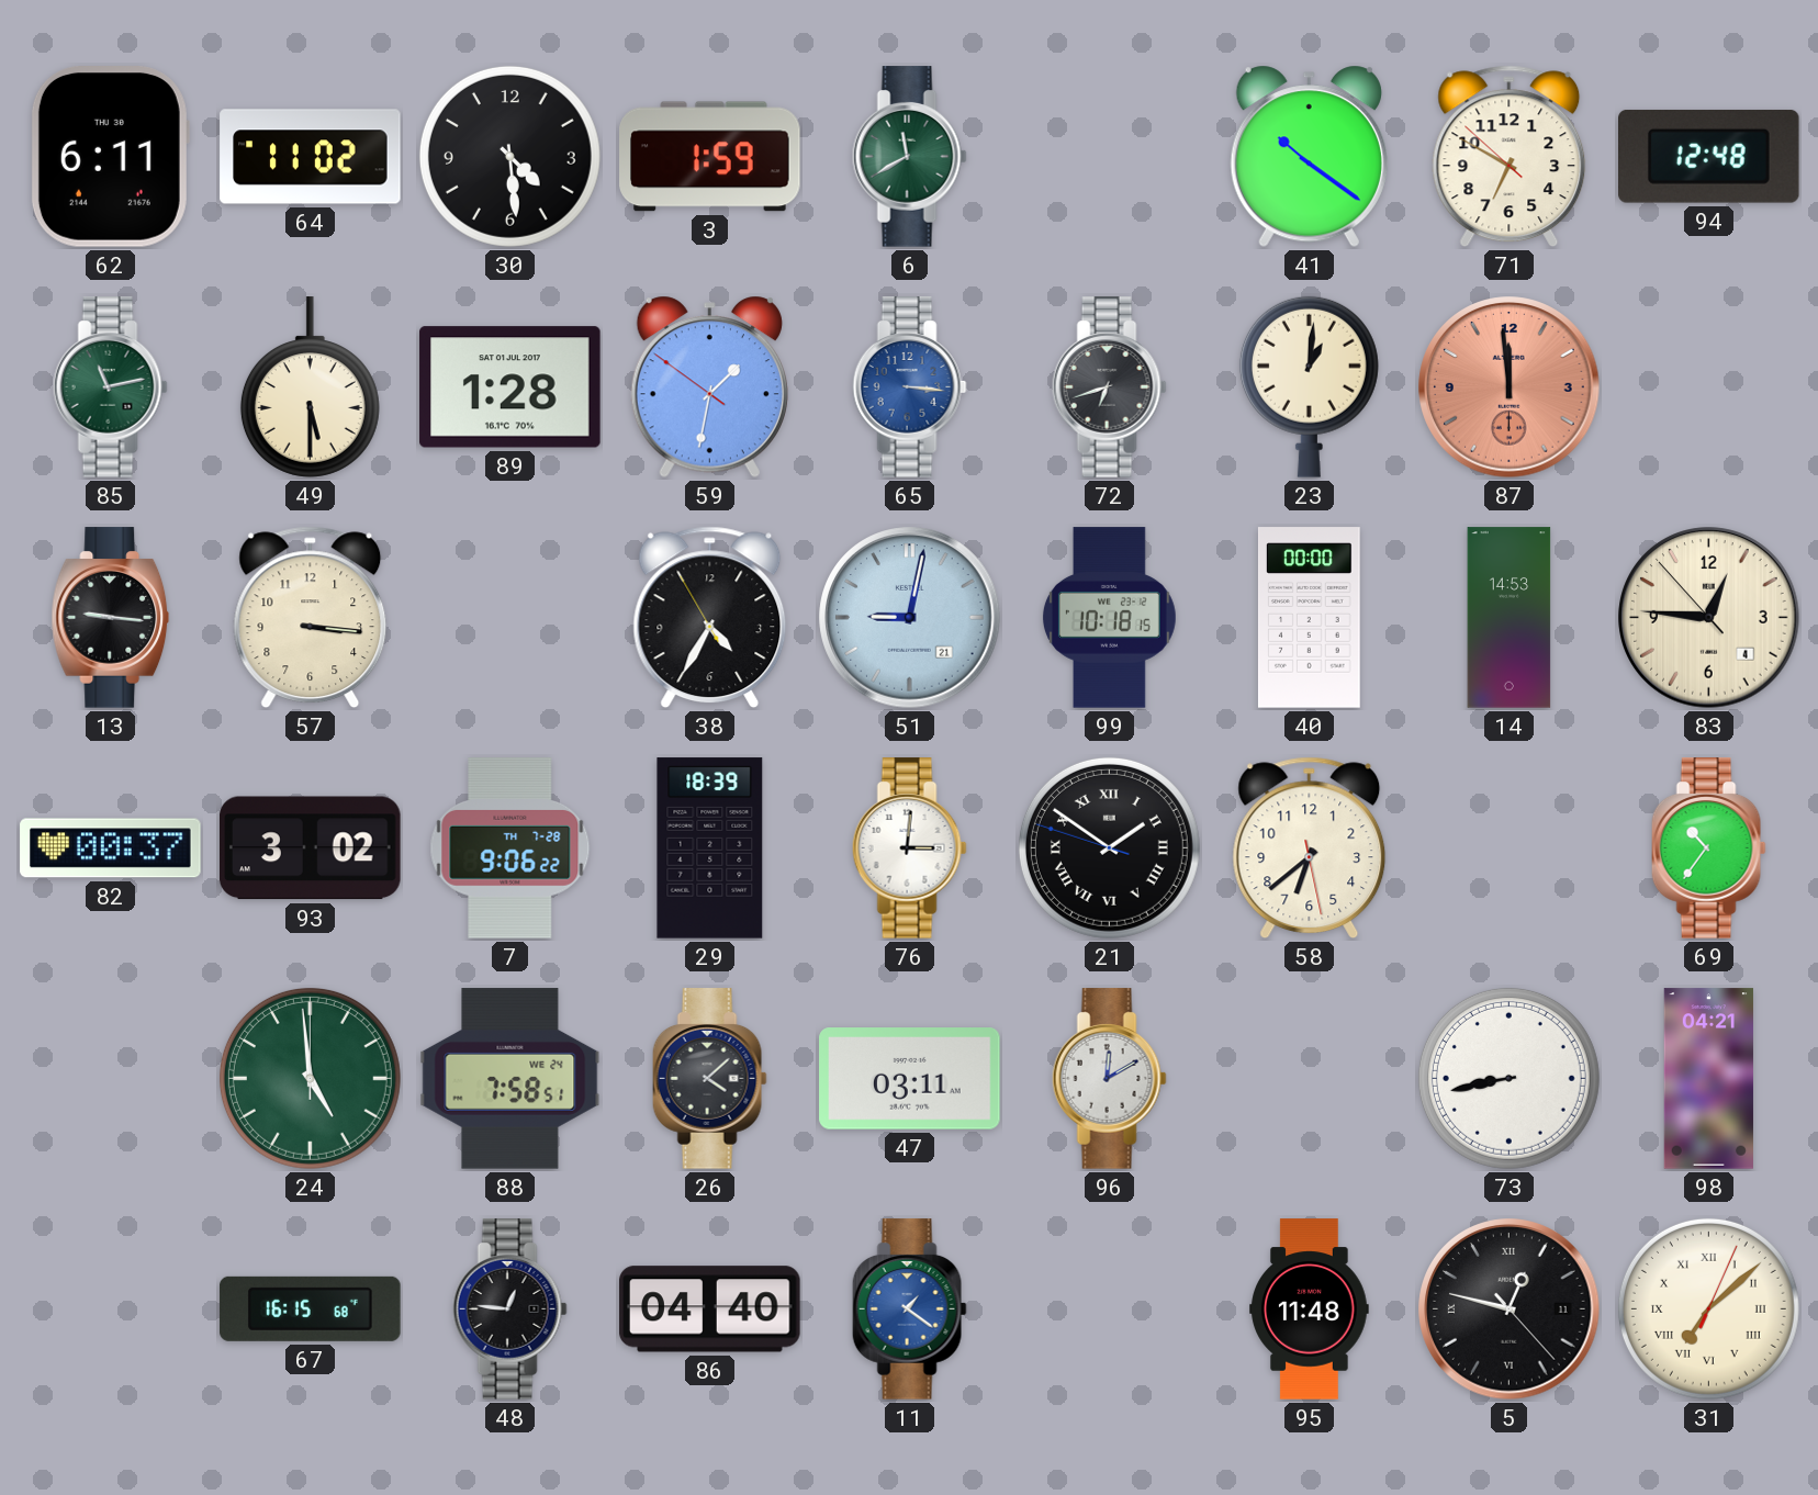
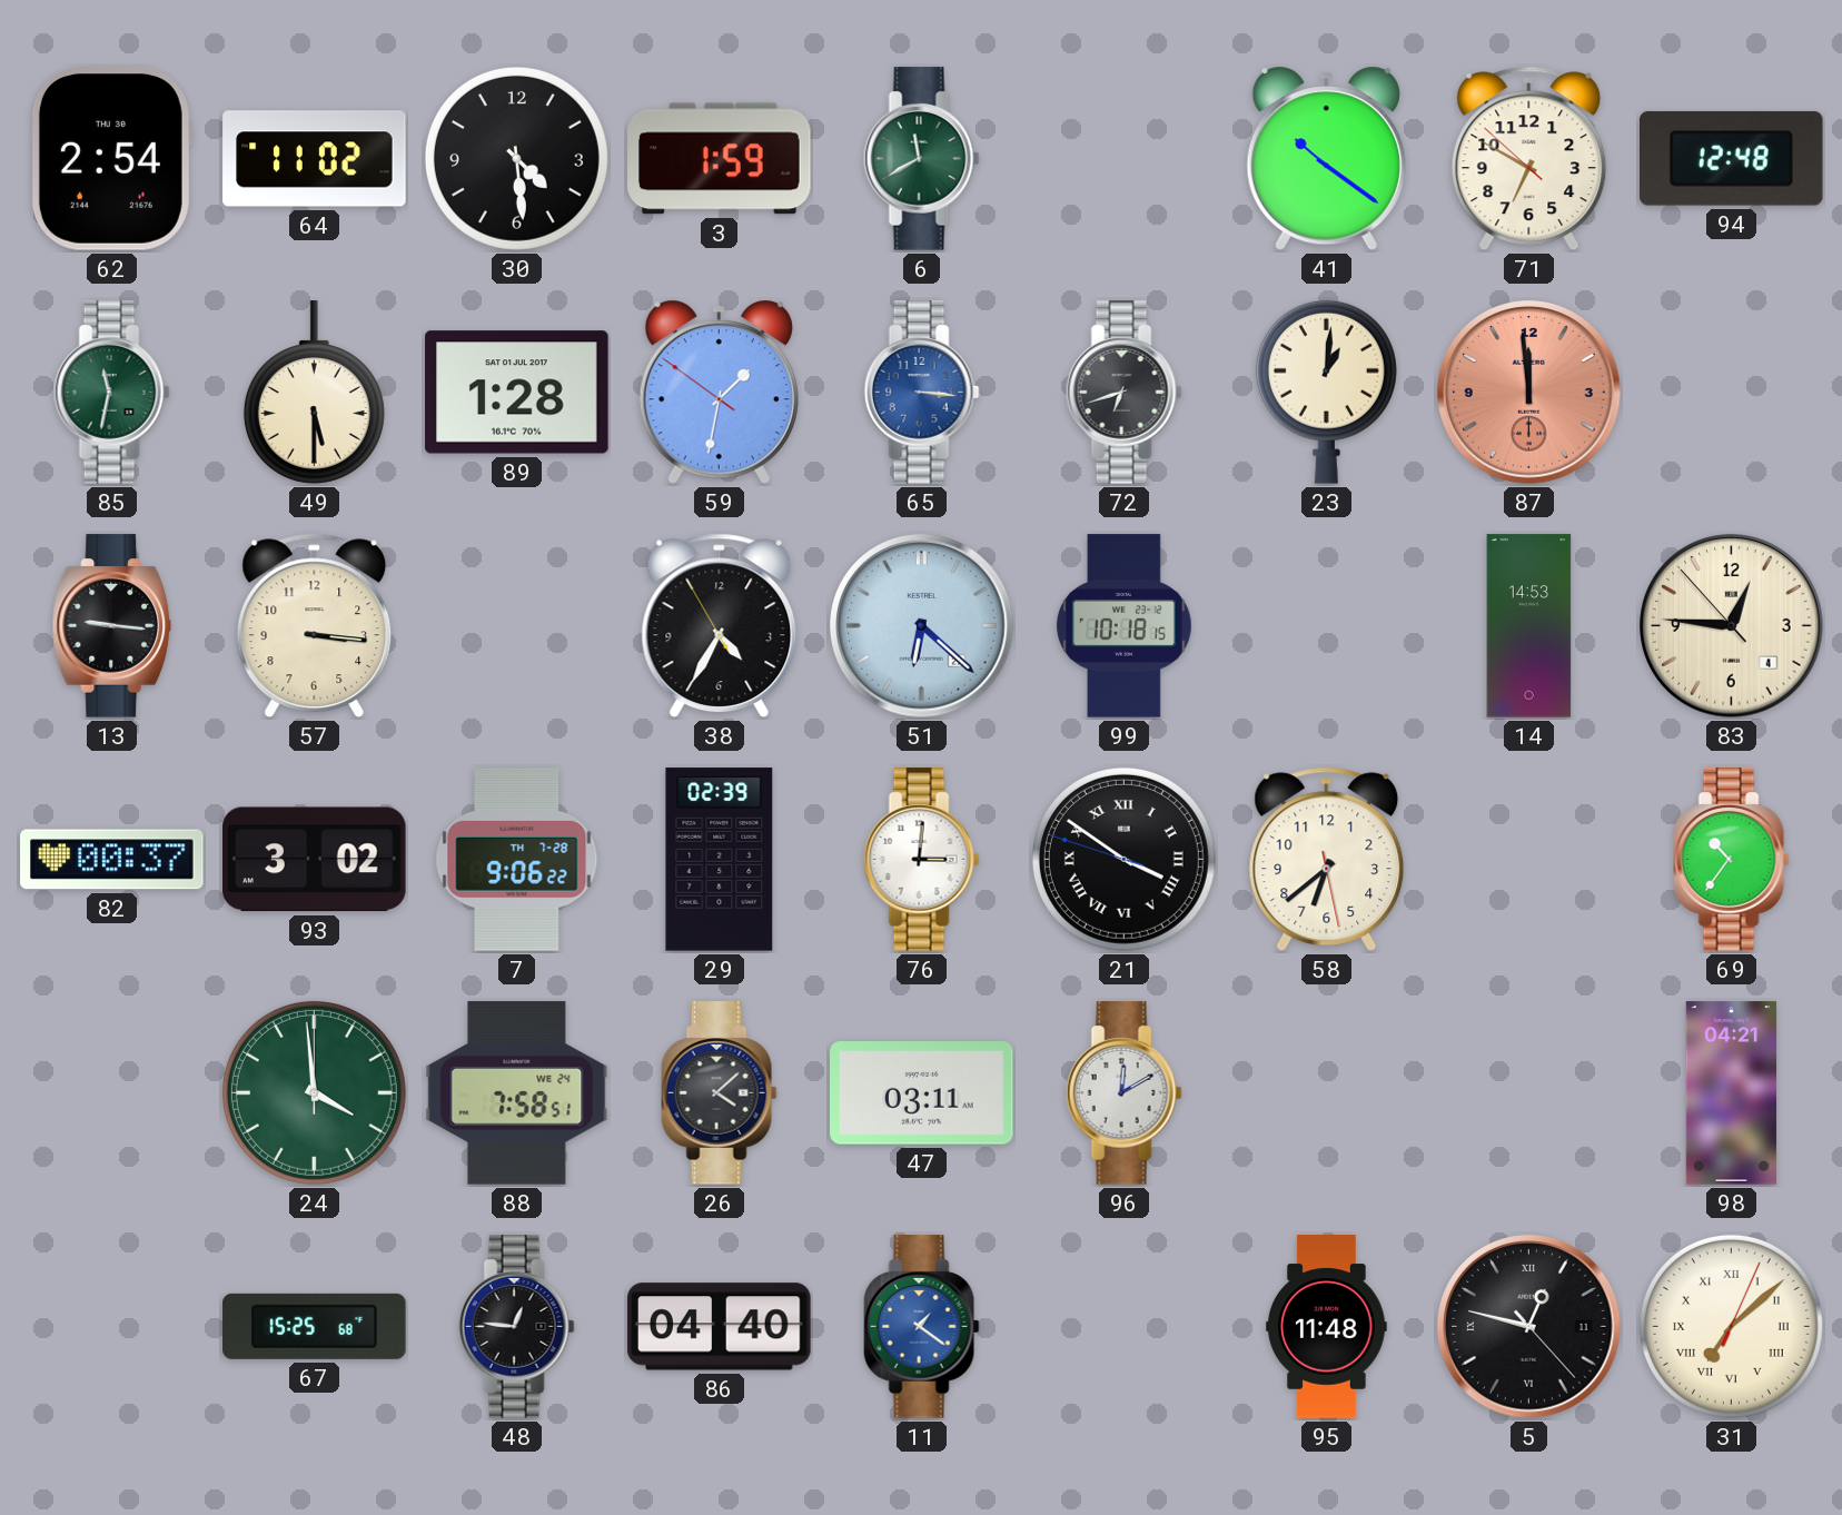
62: 6:11 -> 2:54
85: 11:13 -> 11:32
51: 9:02 -> 6:22
40: 00:00 -> none
29: 18:39 -> 02:39
21: 1:50 -> 3:50
24: 4:59 -> 3:59
73: 8:43 -> none
67: 16:15 -> 15:25
